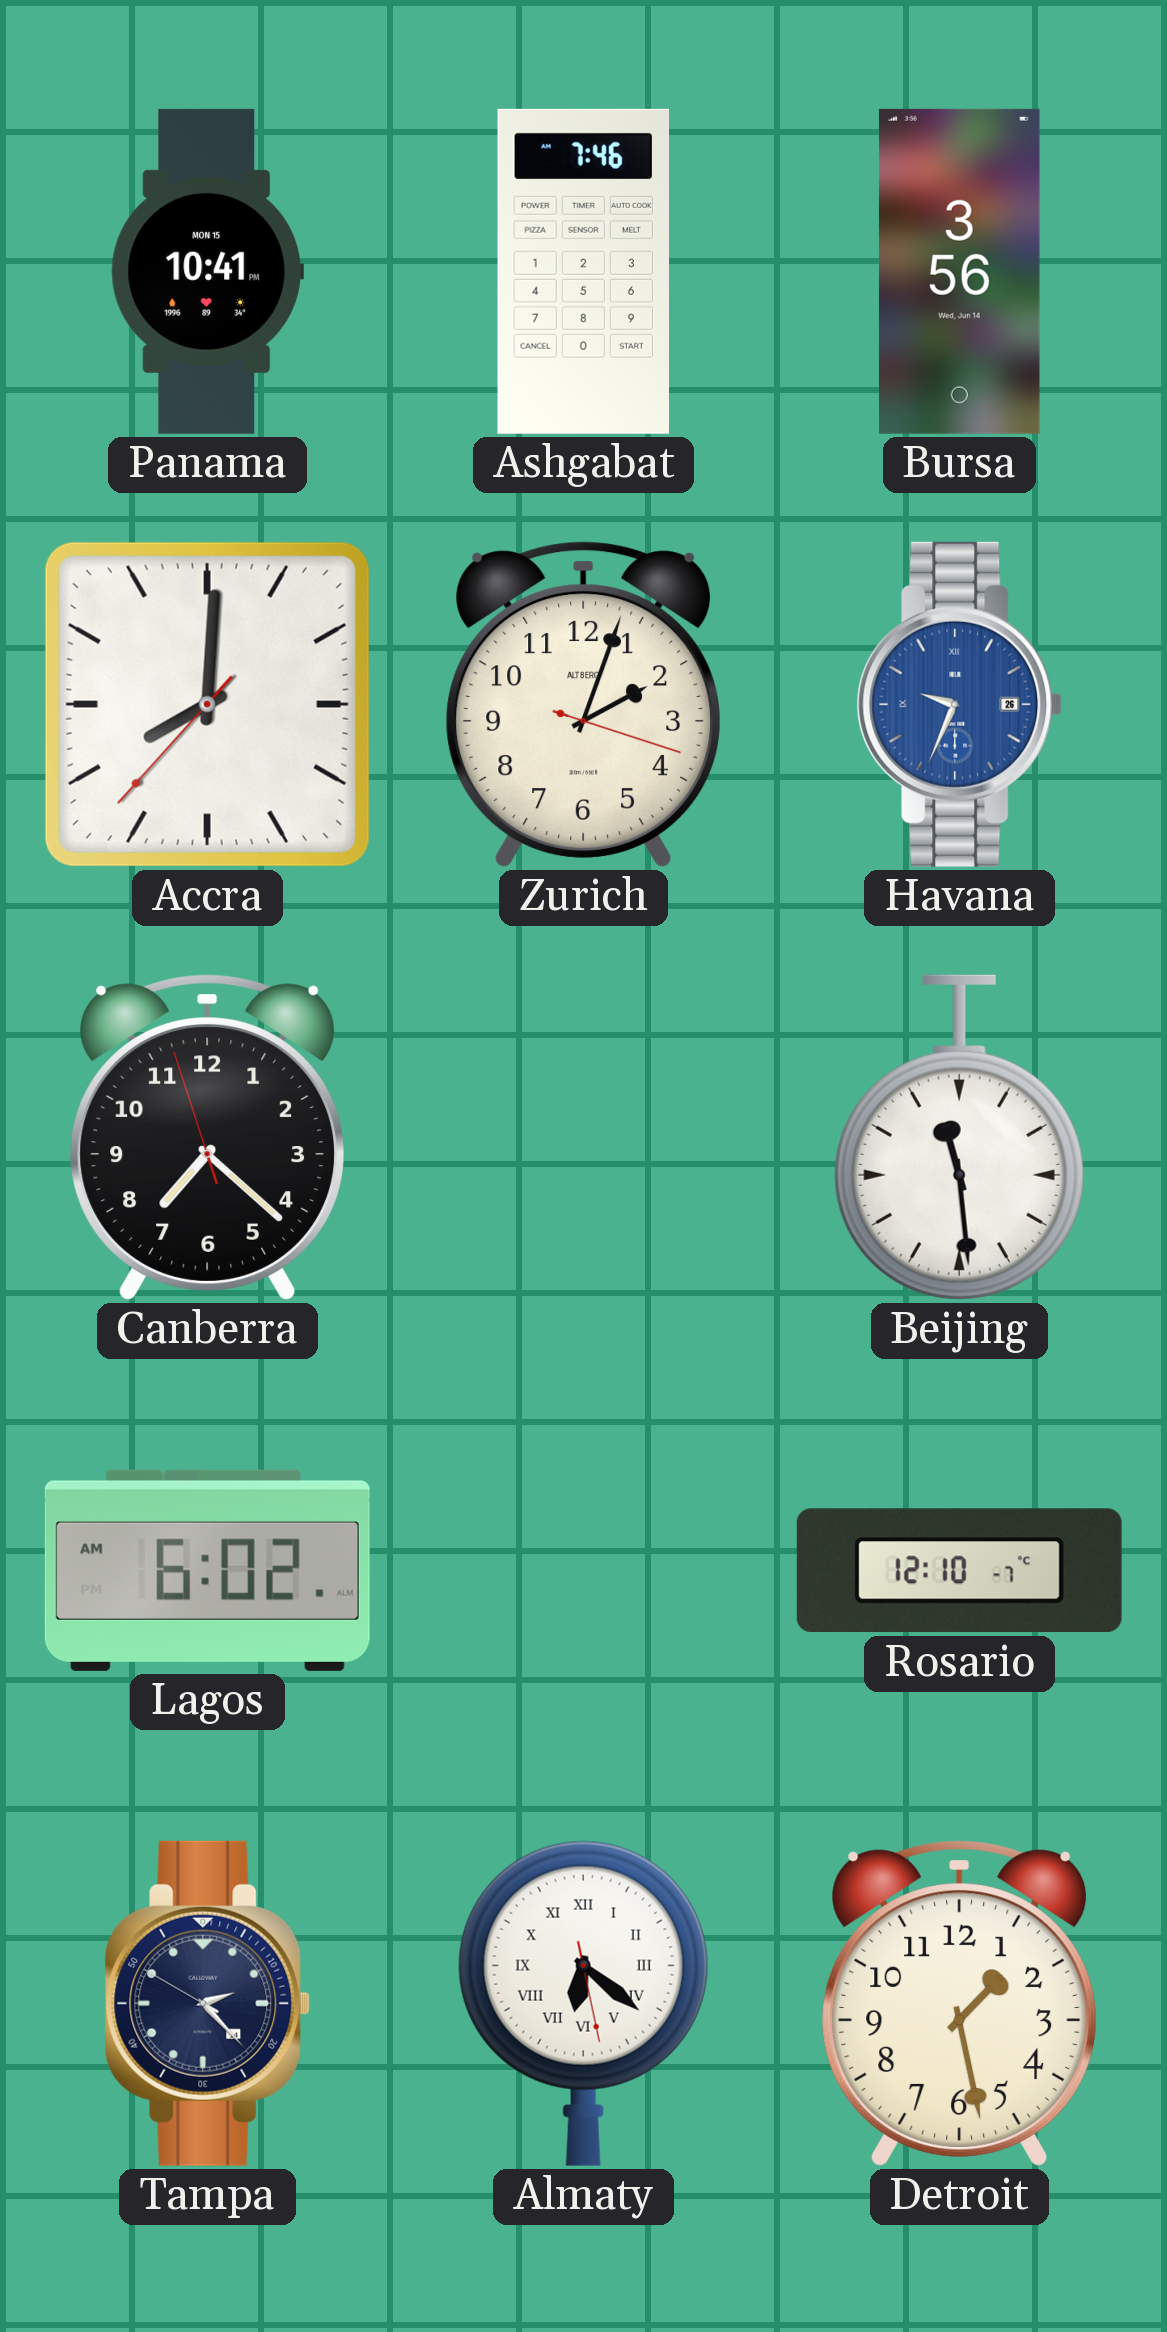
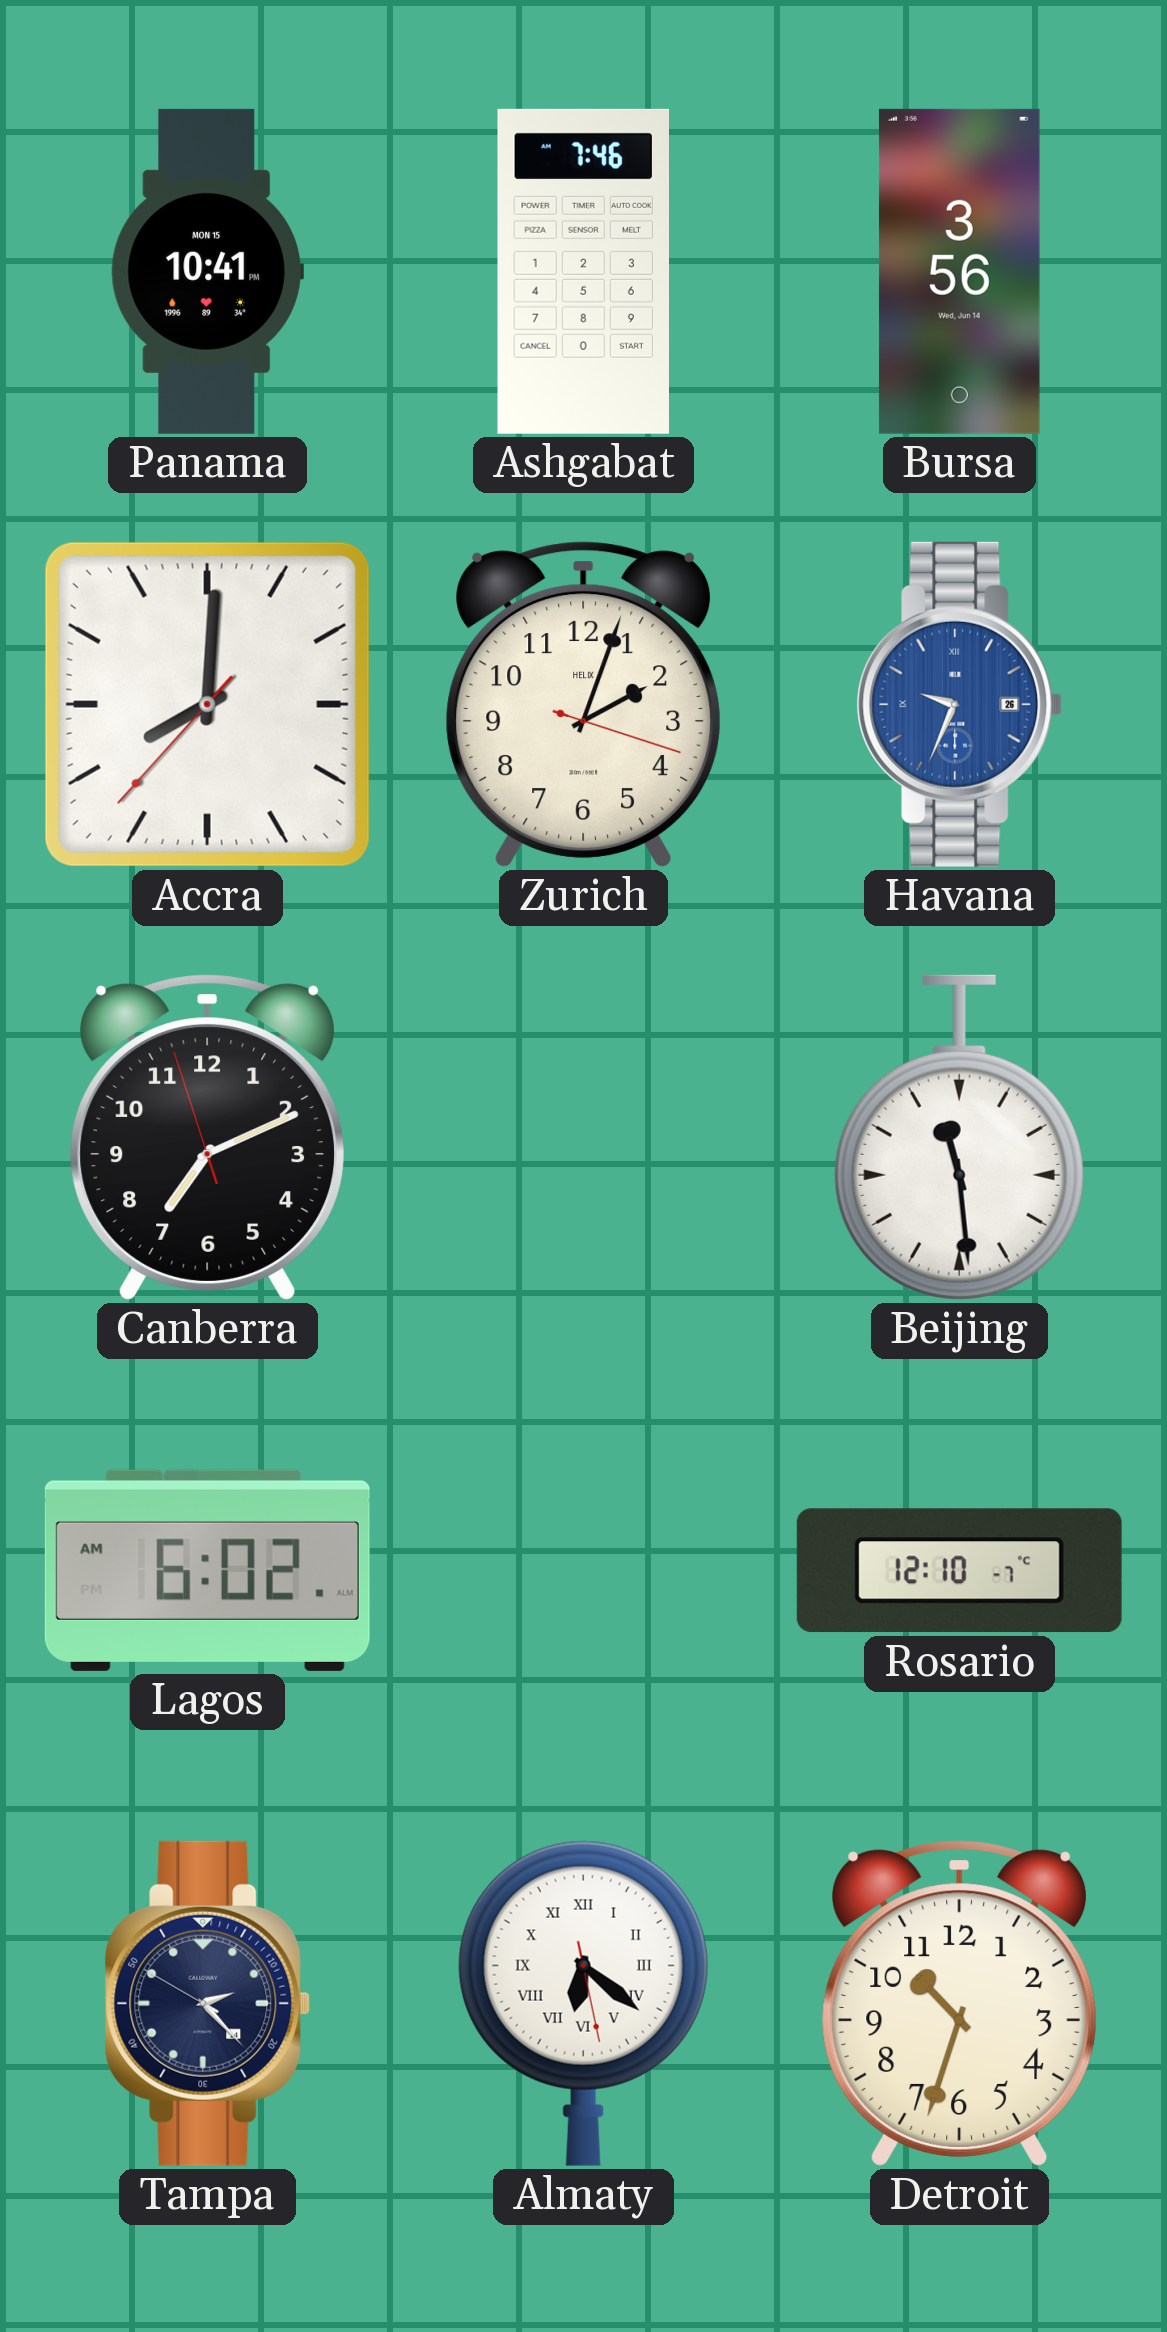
Zurich brand: ALTBERG -> HELIX
Canberra: 7:21 -> 7:10
Detroit: 1:28 -> 10:33
